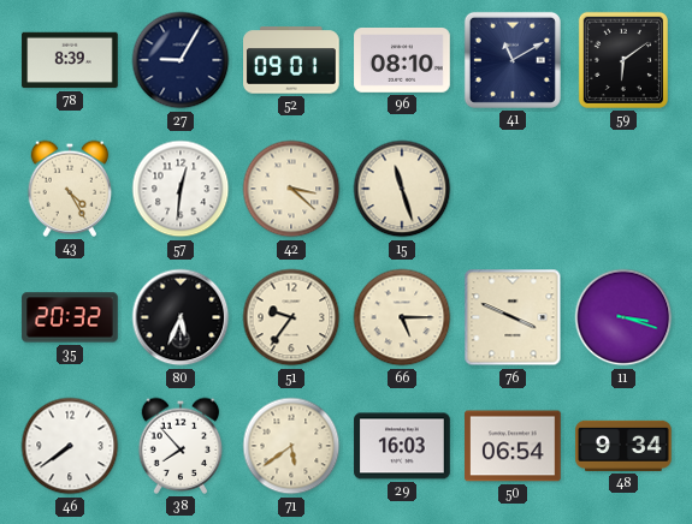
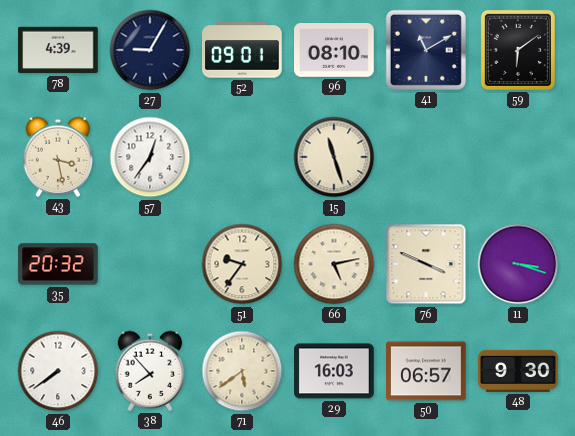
78: 8:39 -> 4:39
43: 4:25 -> 3:28
57: 12:31 -> 12:36
42: 3:22 -> none
80: 5:34 -> none
66: 5:15 -> 5:13
50: 06:54 -> 06:57
48: 9:34 -> 9:30
